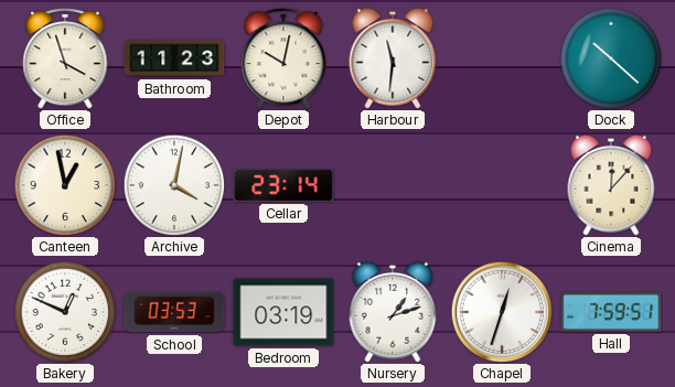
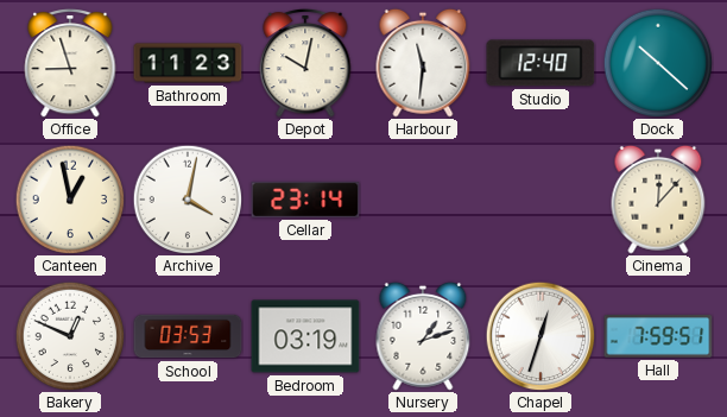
Office: 3:57 -> 8:57
Studio: none -> 12:40
